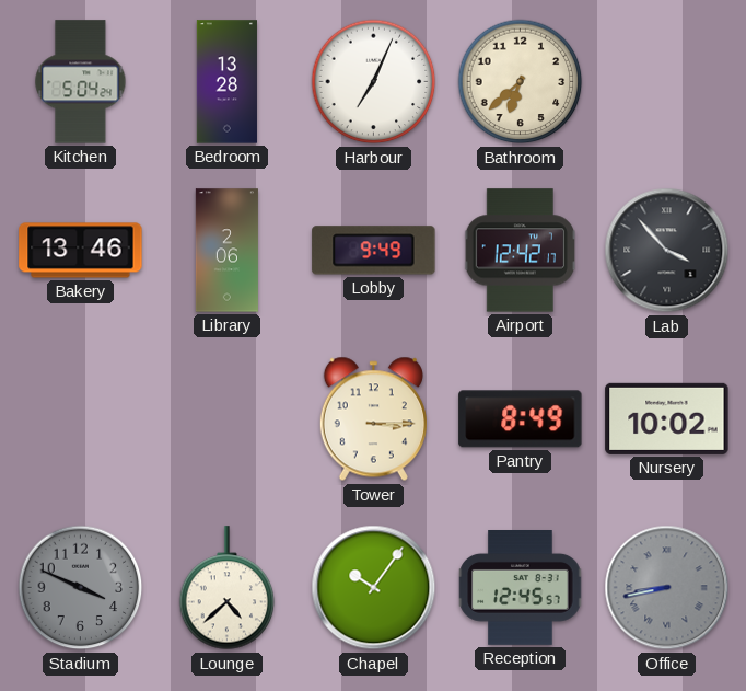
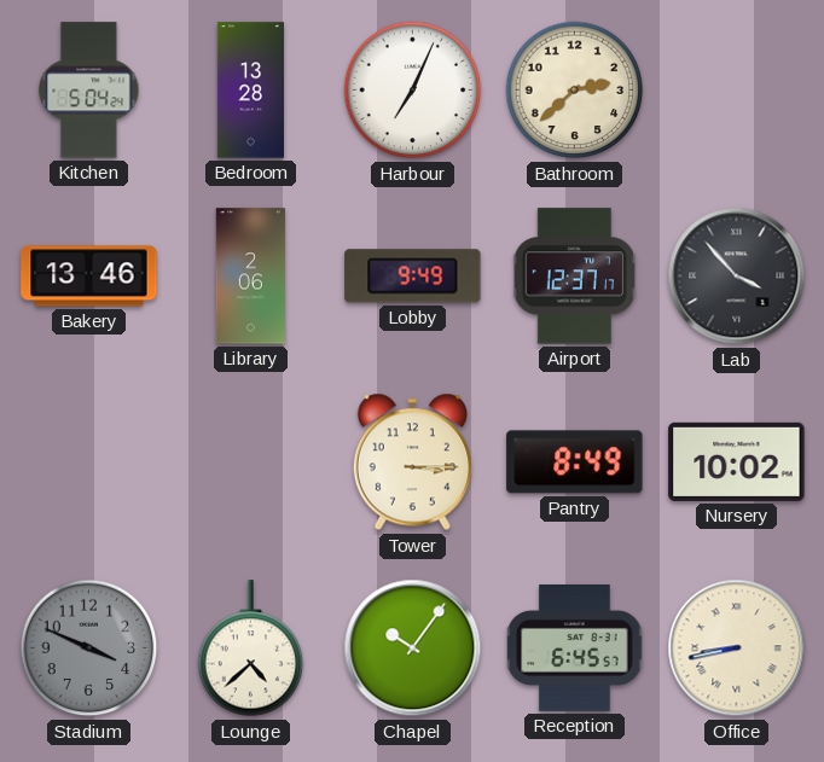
Bathroom: 6:38 -> 2:38
Airport: 12:42 -> 12:37
Reception: 12:45 -> 6:45
Office dial: grey -> cream
